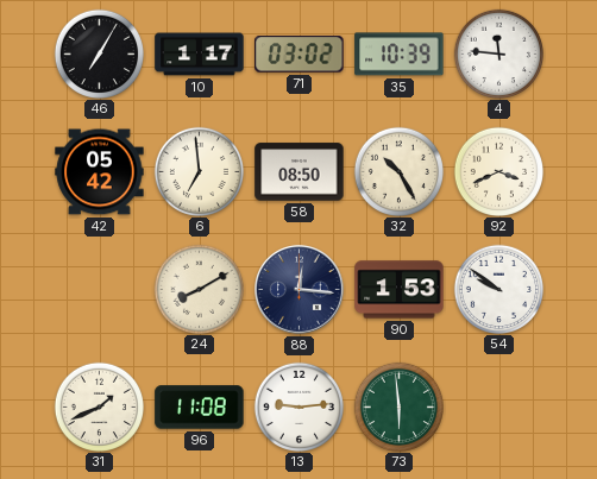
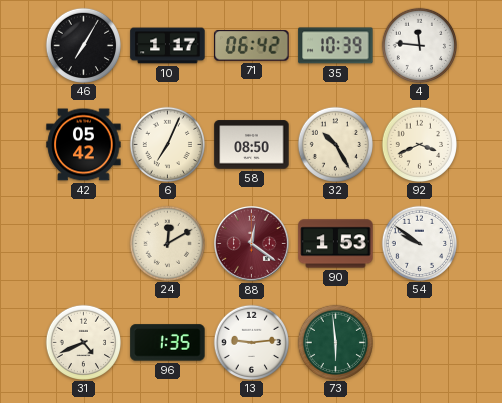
71: 03:02 -> 06:42
6: 6:59 -> 7:04
24: 8:10 -> 12:10
88: 12:16 -> 12:21
88 dial: navy -> burgundy
31: 1:41 -> 4:41
96: 11:08 -> 1:35
